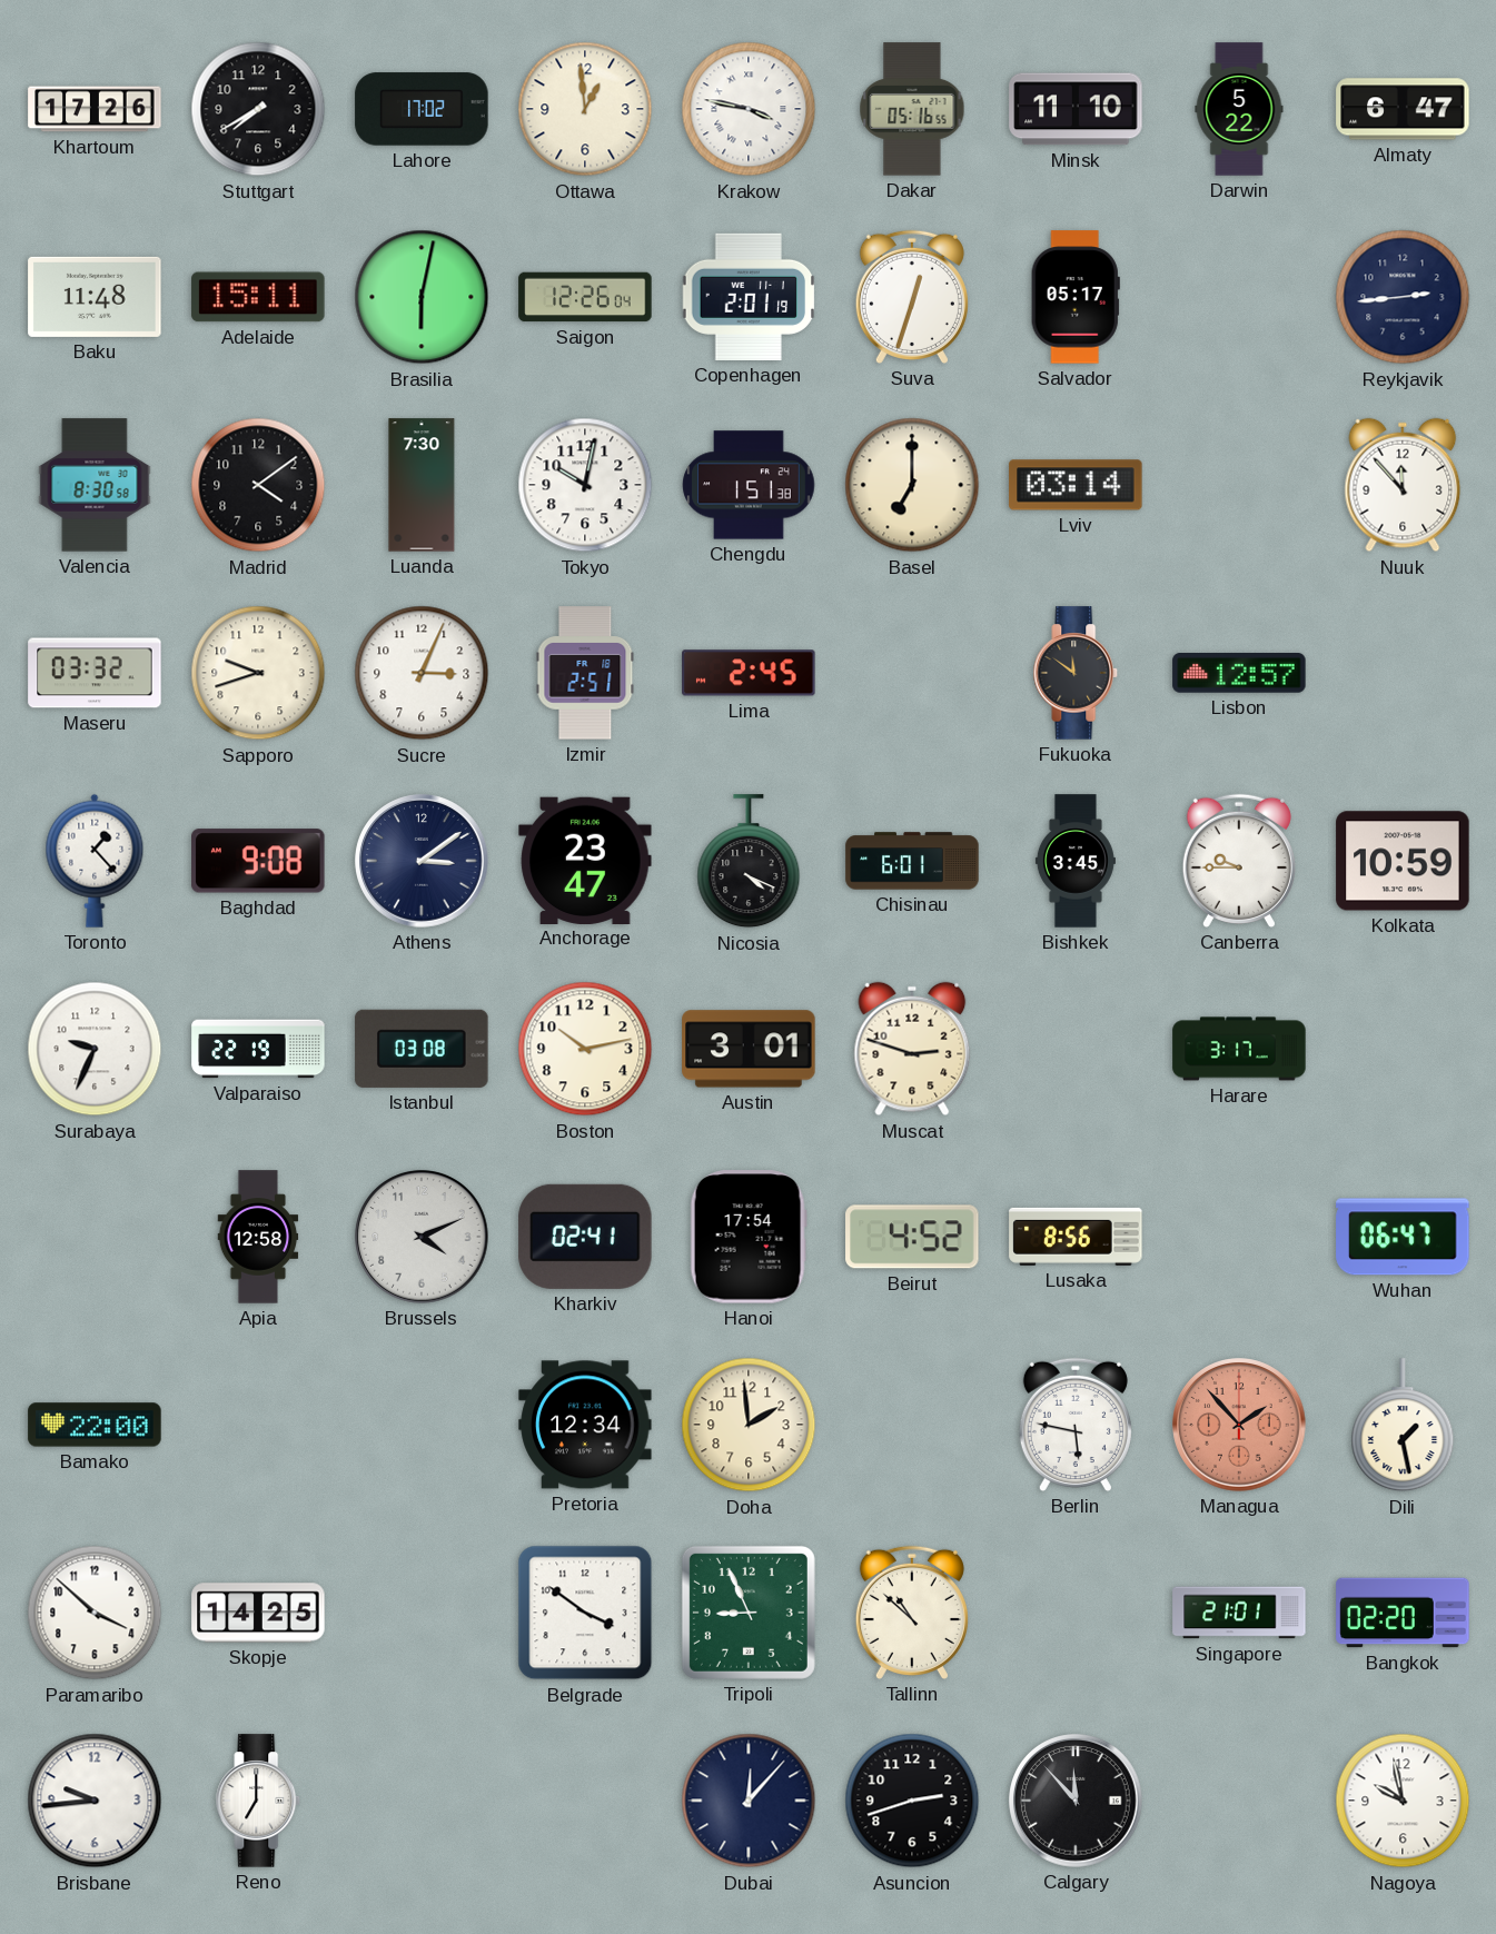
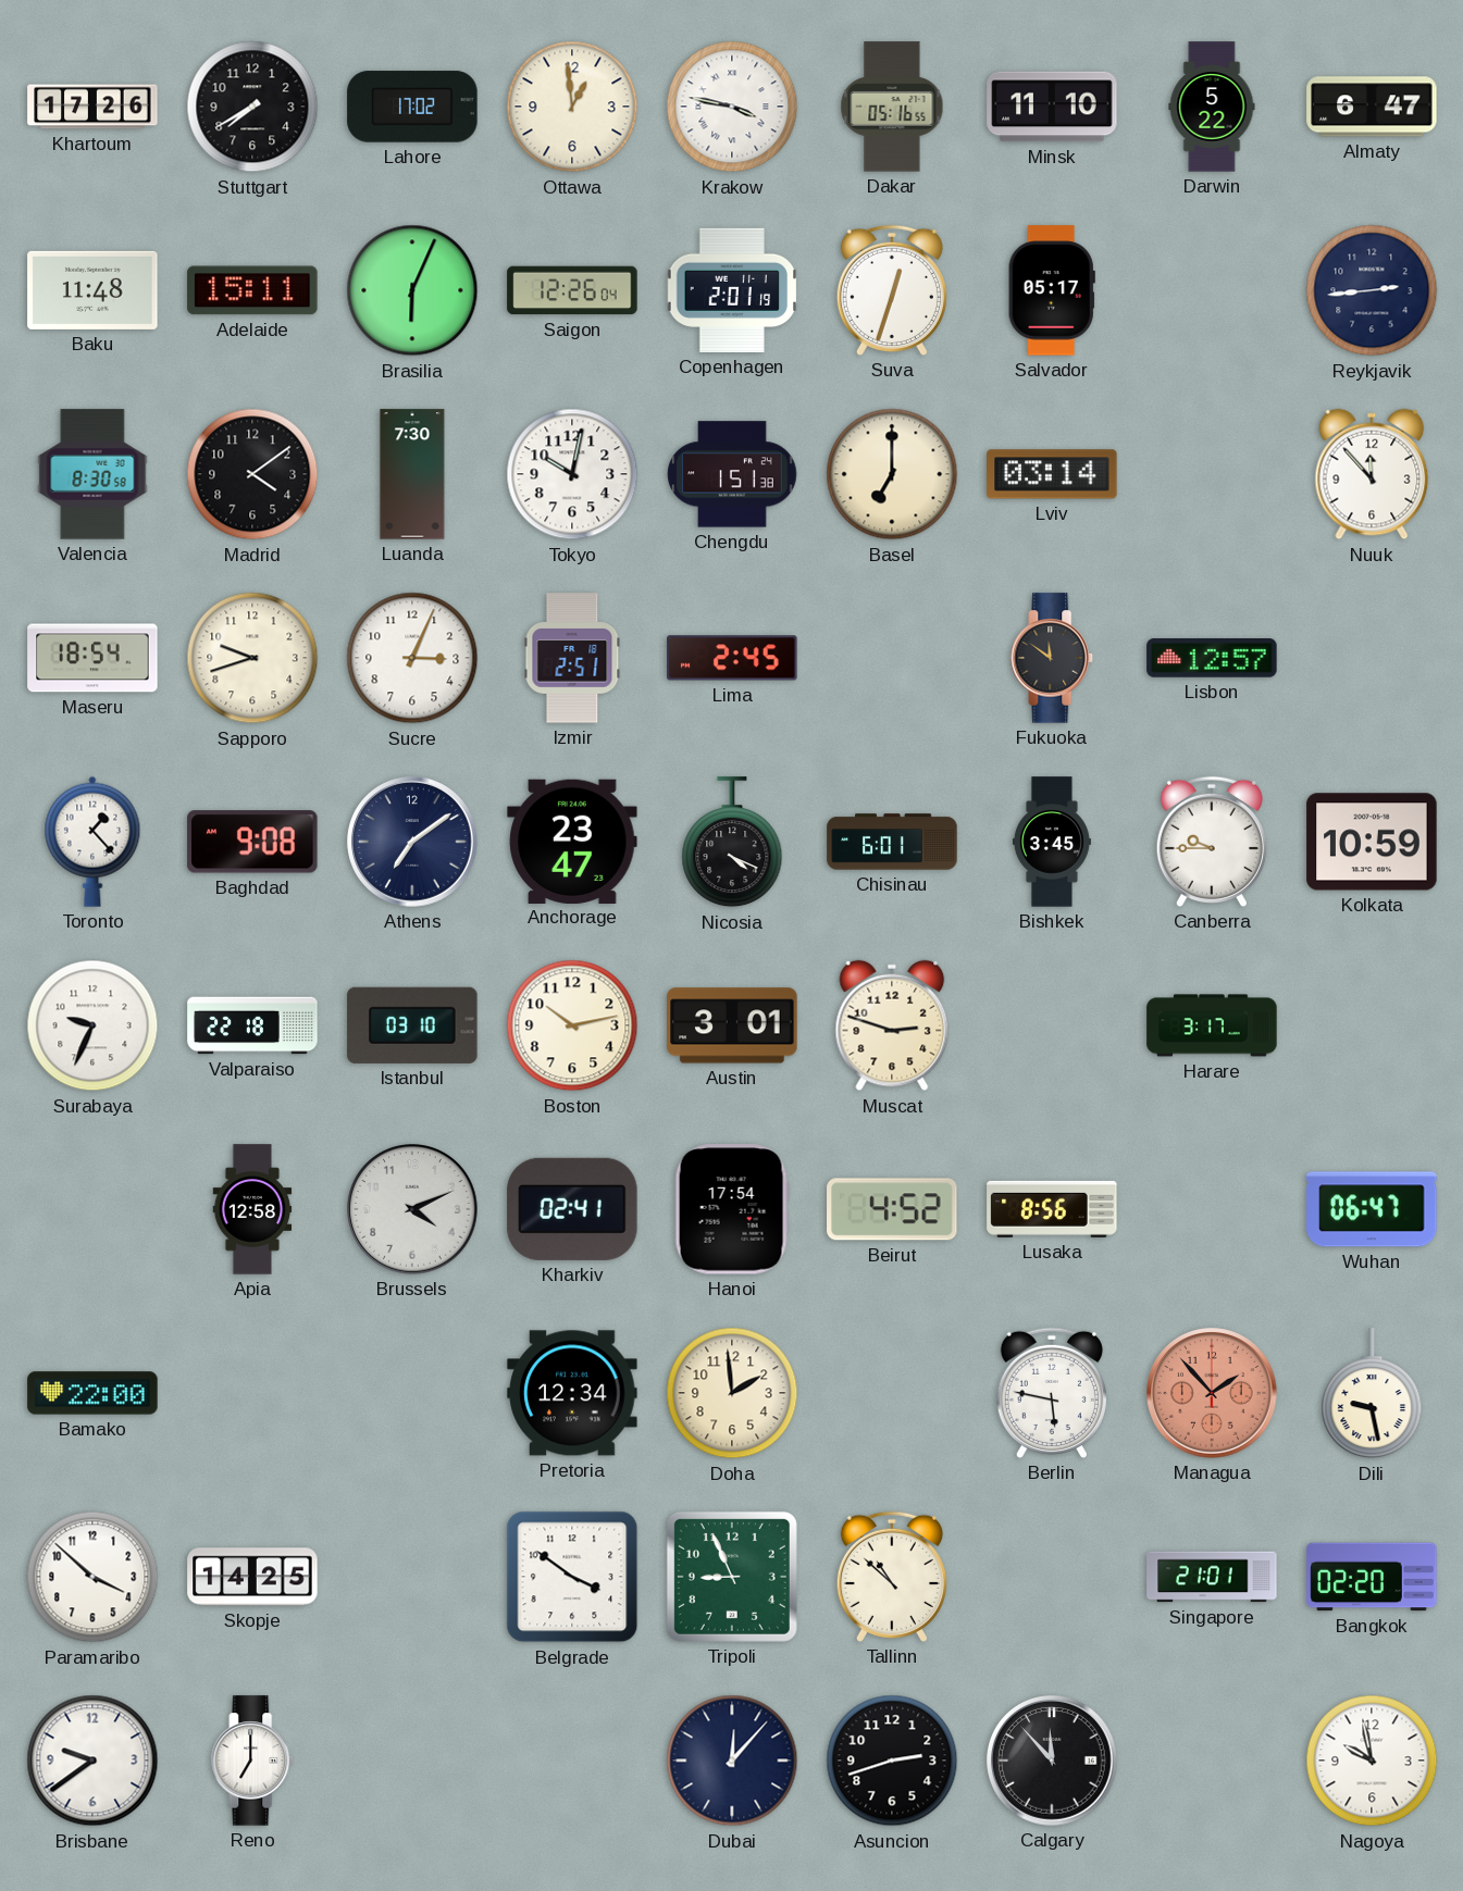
Brasilia: 6:02 -> 6:04
Maseru: 03:32 -> 18:54
Athens: 3:09 -> 7:09
Valparaiso: 22:19 -> 22:18
Istanbul: 03:08 -> 03:10
Dili: 1:28 -> 9:28
Brisbane: 9:44 -> 9:39
